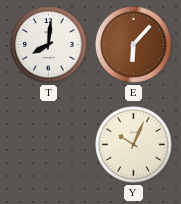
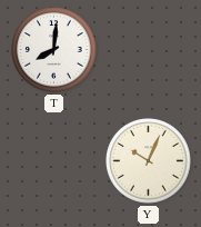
E: 6:07 -> none
